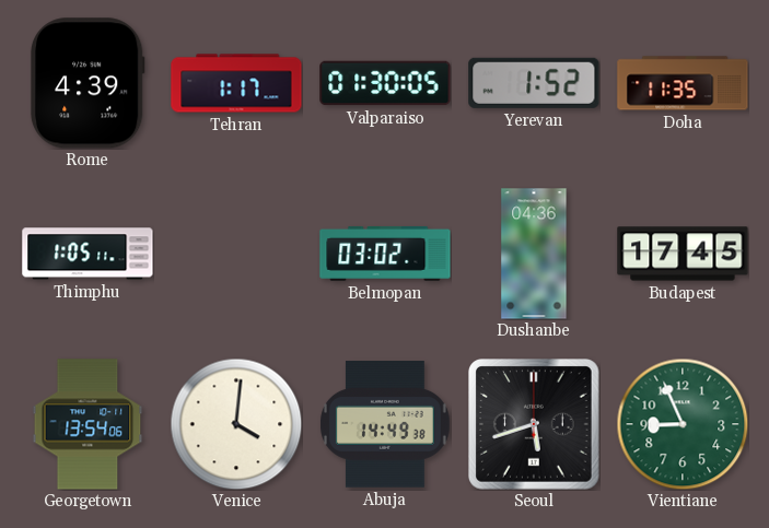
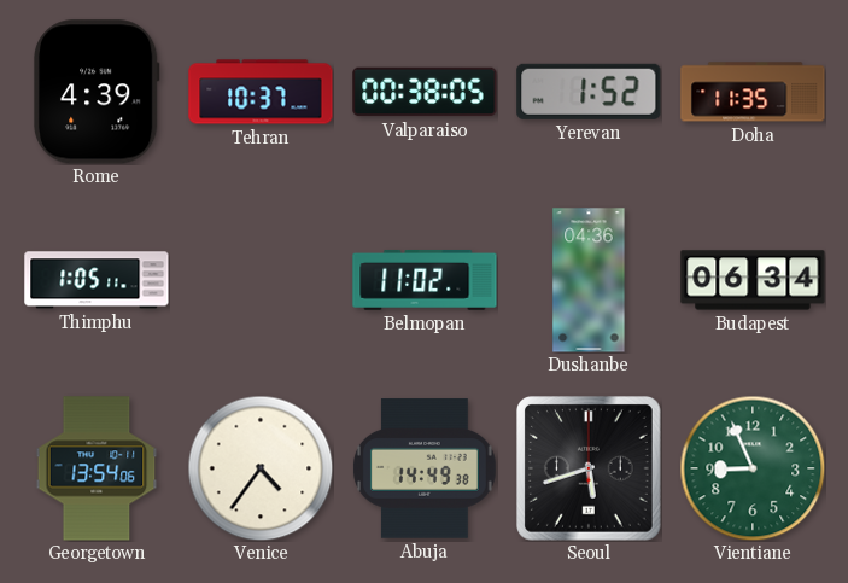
Tehran: 1:17 -> 10:37
Valparaiso: 01:30 -> 00:38
Belmopan: 03:02 -> 11:02
Budapest: 17:45 -> 06:34
Venice: 4:01 -> 4:36
